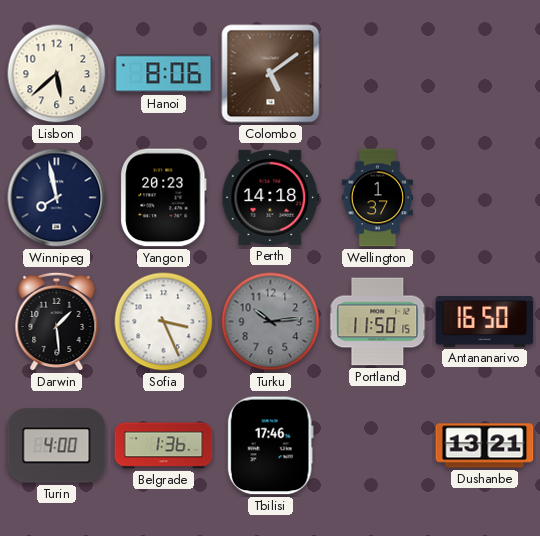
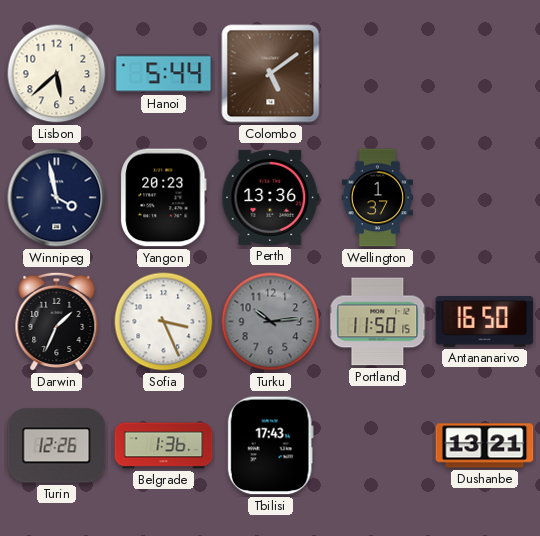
Hanoi: 8:06 -> 5:44
Winnipeg: 7:58 -> 3:58
Perth: 14:18 -> 13:36
Darwin: 1:29 -> 1:34
Turin: 4:00 -> 12:26
Tbilisi: 17:46 -> 17:43
